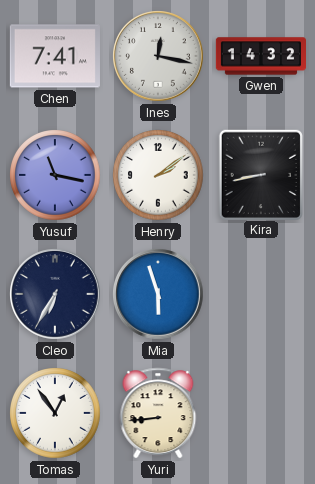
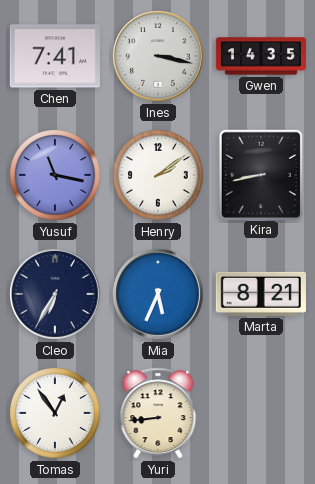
Ines: 12:17 -> 3:17
Gwen: 14:32 -> 14:35
Mia: 5:57 -> 5:34
Marta: none -> 8:21
